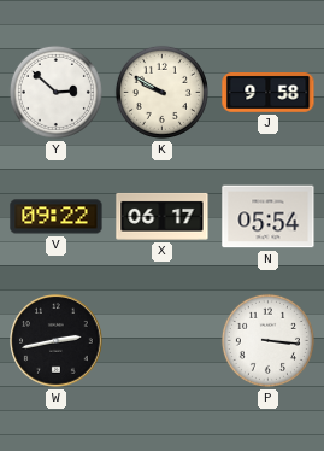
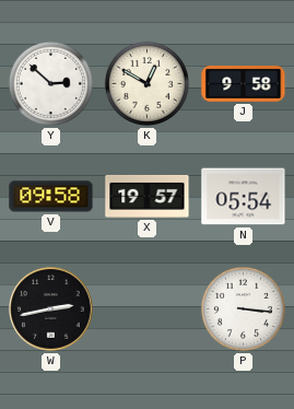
K: 9:50 -> 12:50
V: 09:22 -> 09:58
X: 06:17 -> 19:57
